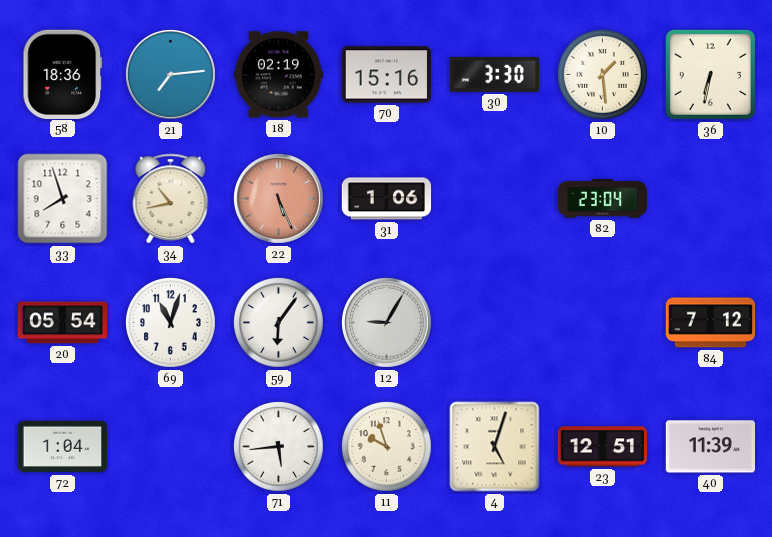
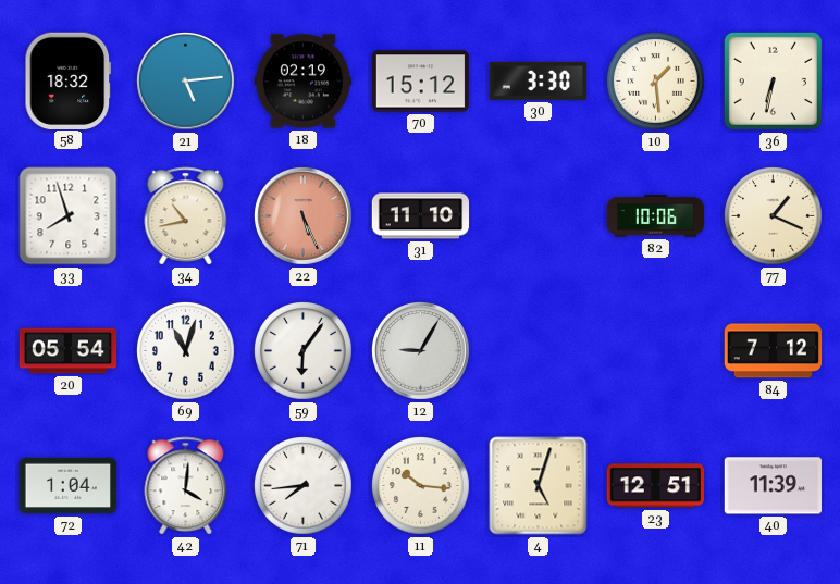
58: 18:36 -> 18:32
21: 7:14 -> 5:14
70: 15:16 -> 15:12
31: 1:06 -> 11:10
82: 23:04 -> 10:06
77: none -> 1:19
42: none -> 4:01
71: 5:44 -> 7:44
11: 9:57 -> 10:16
